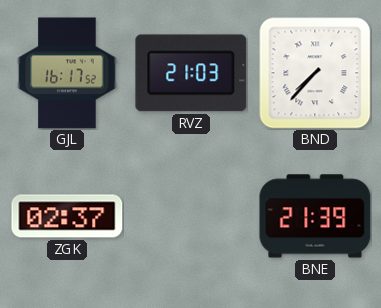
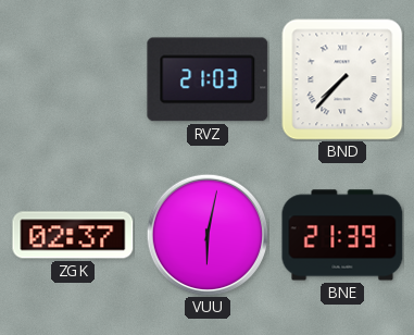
GJL: 16:17 -> none
VUU: none -> 6:02
